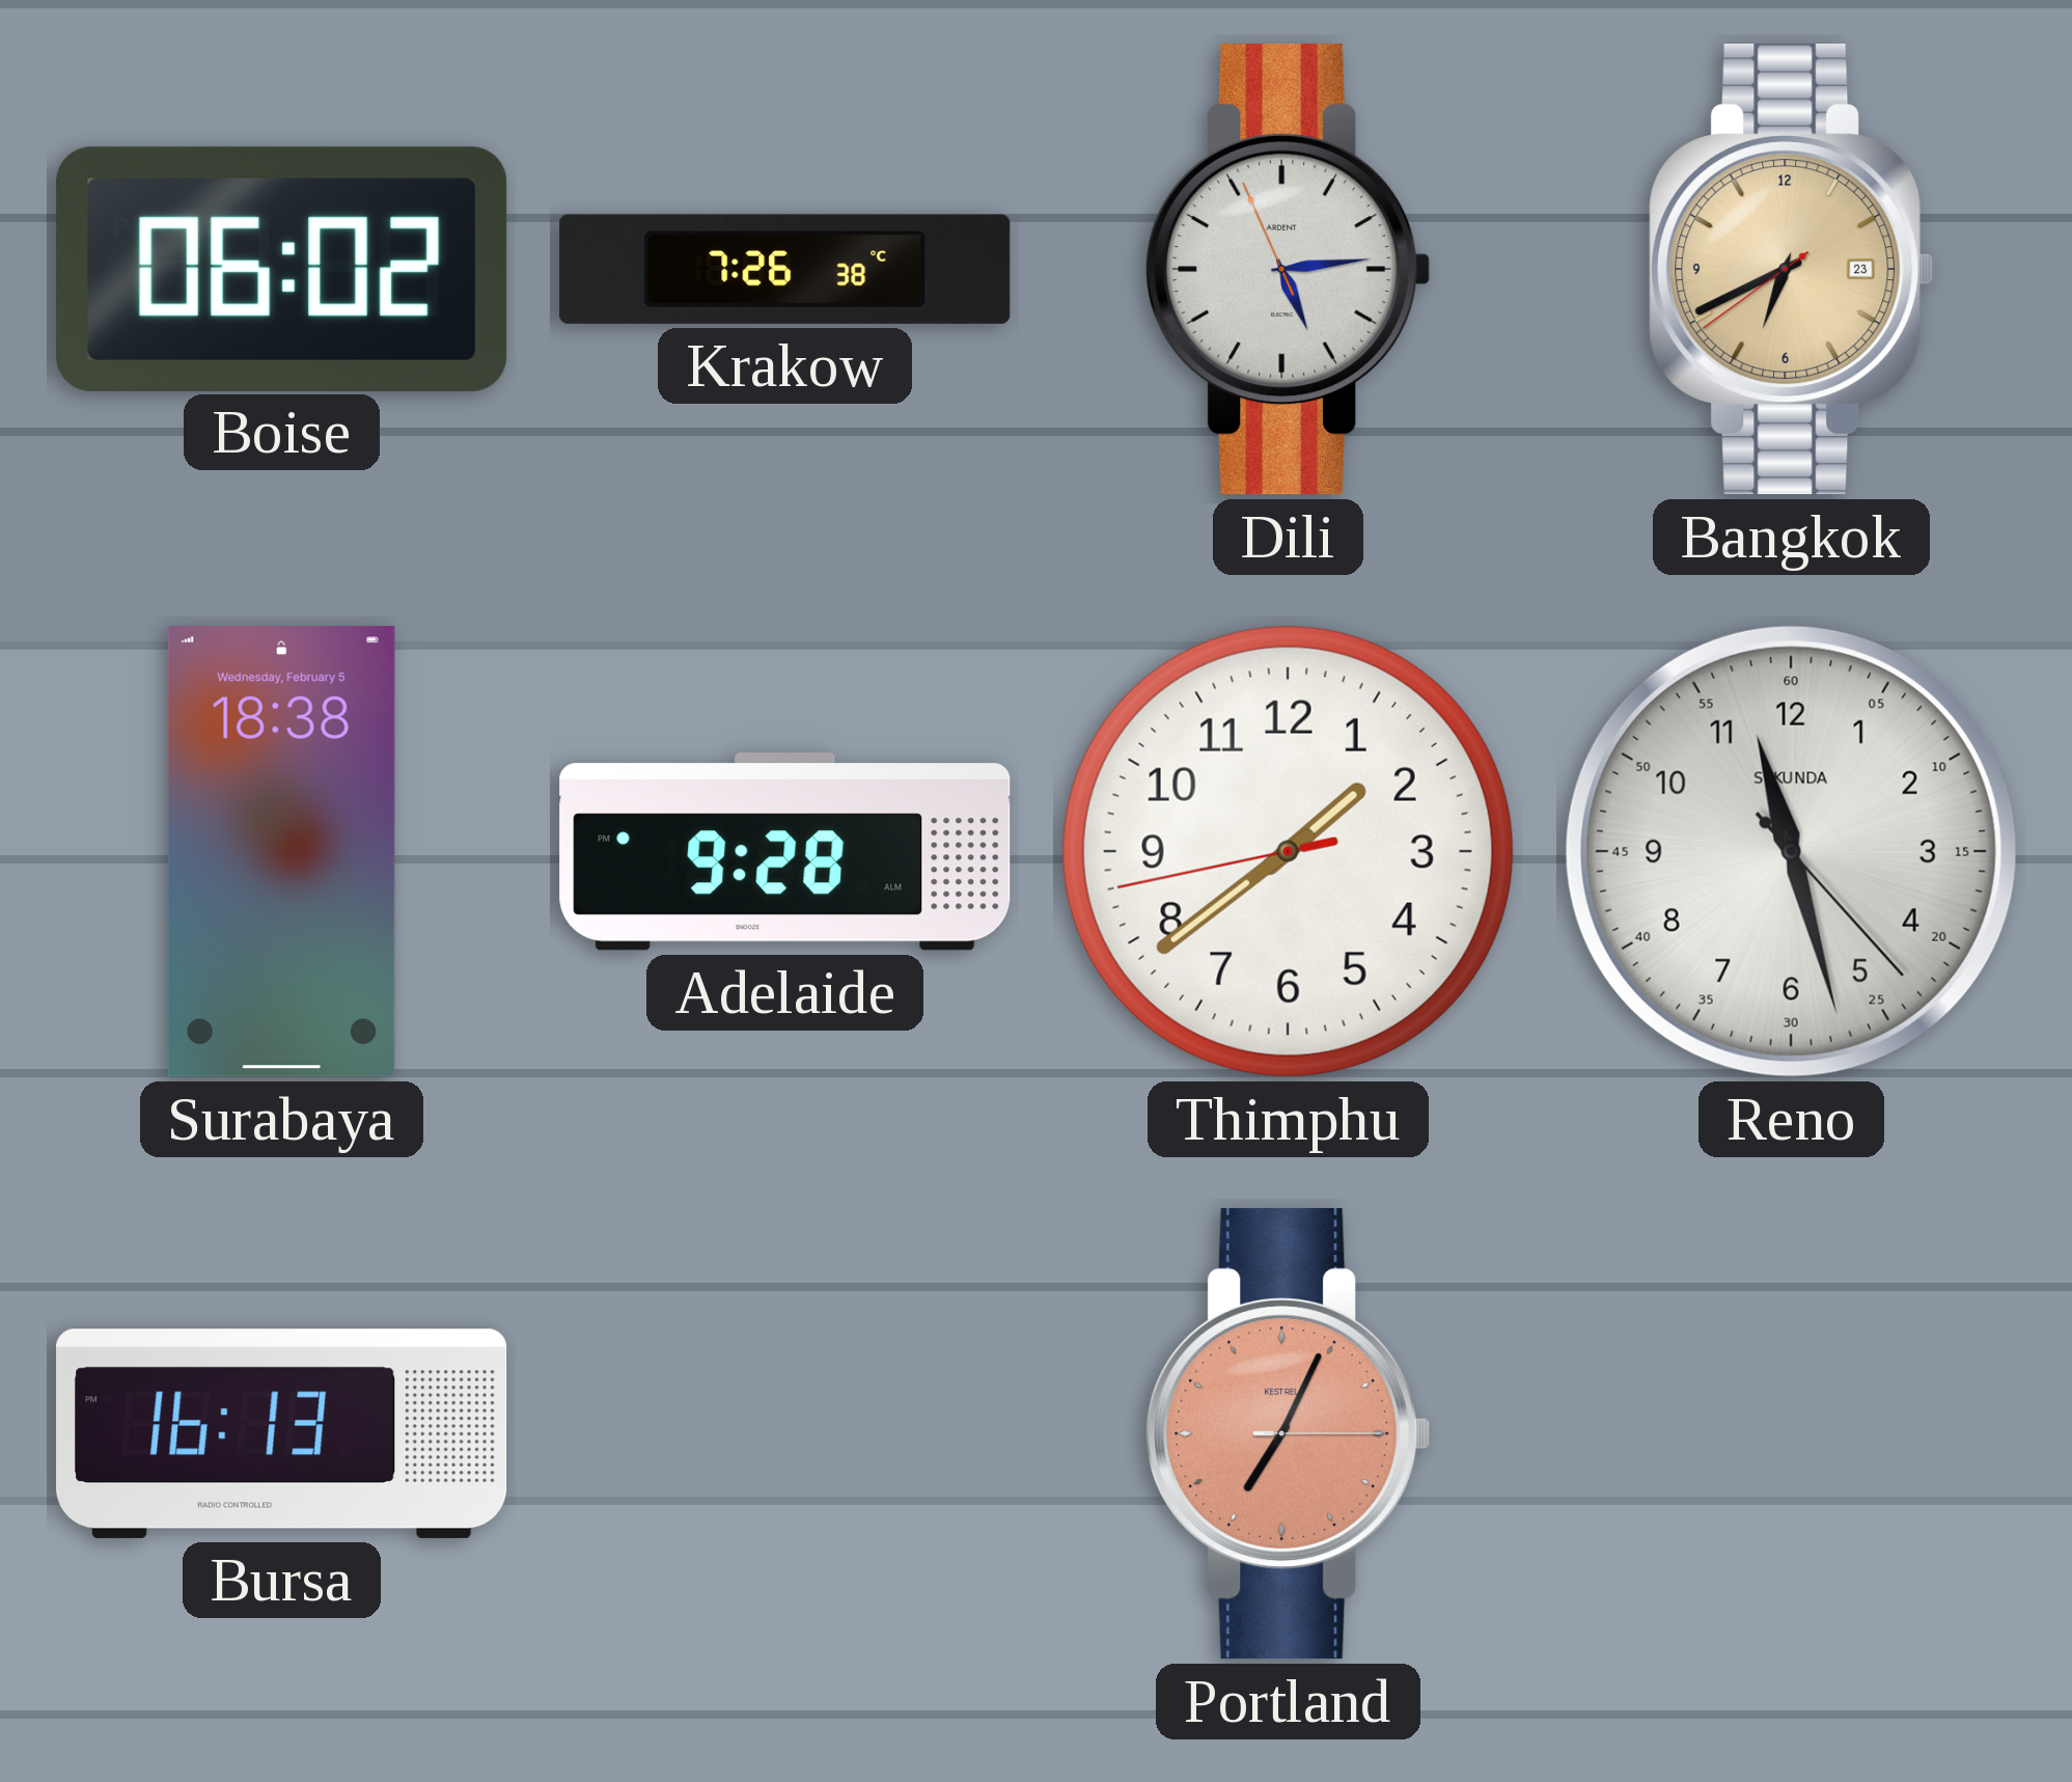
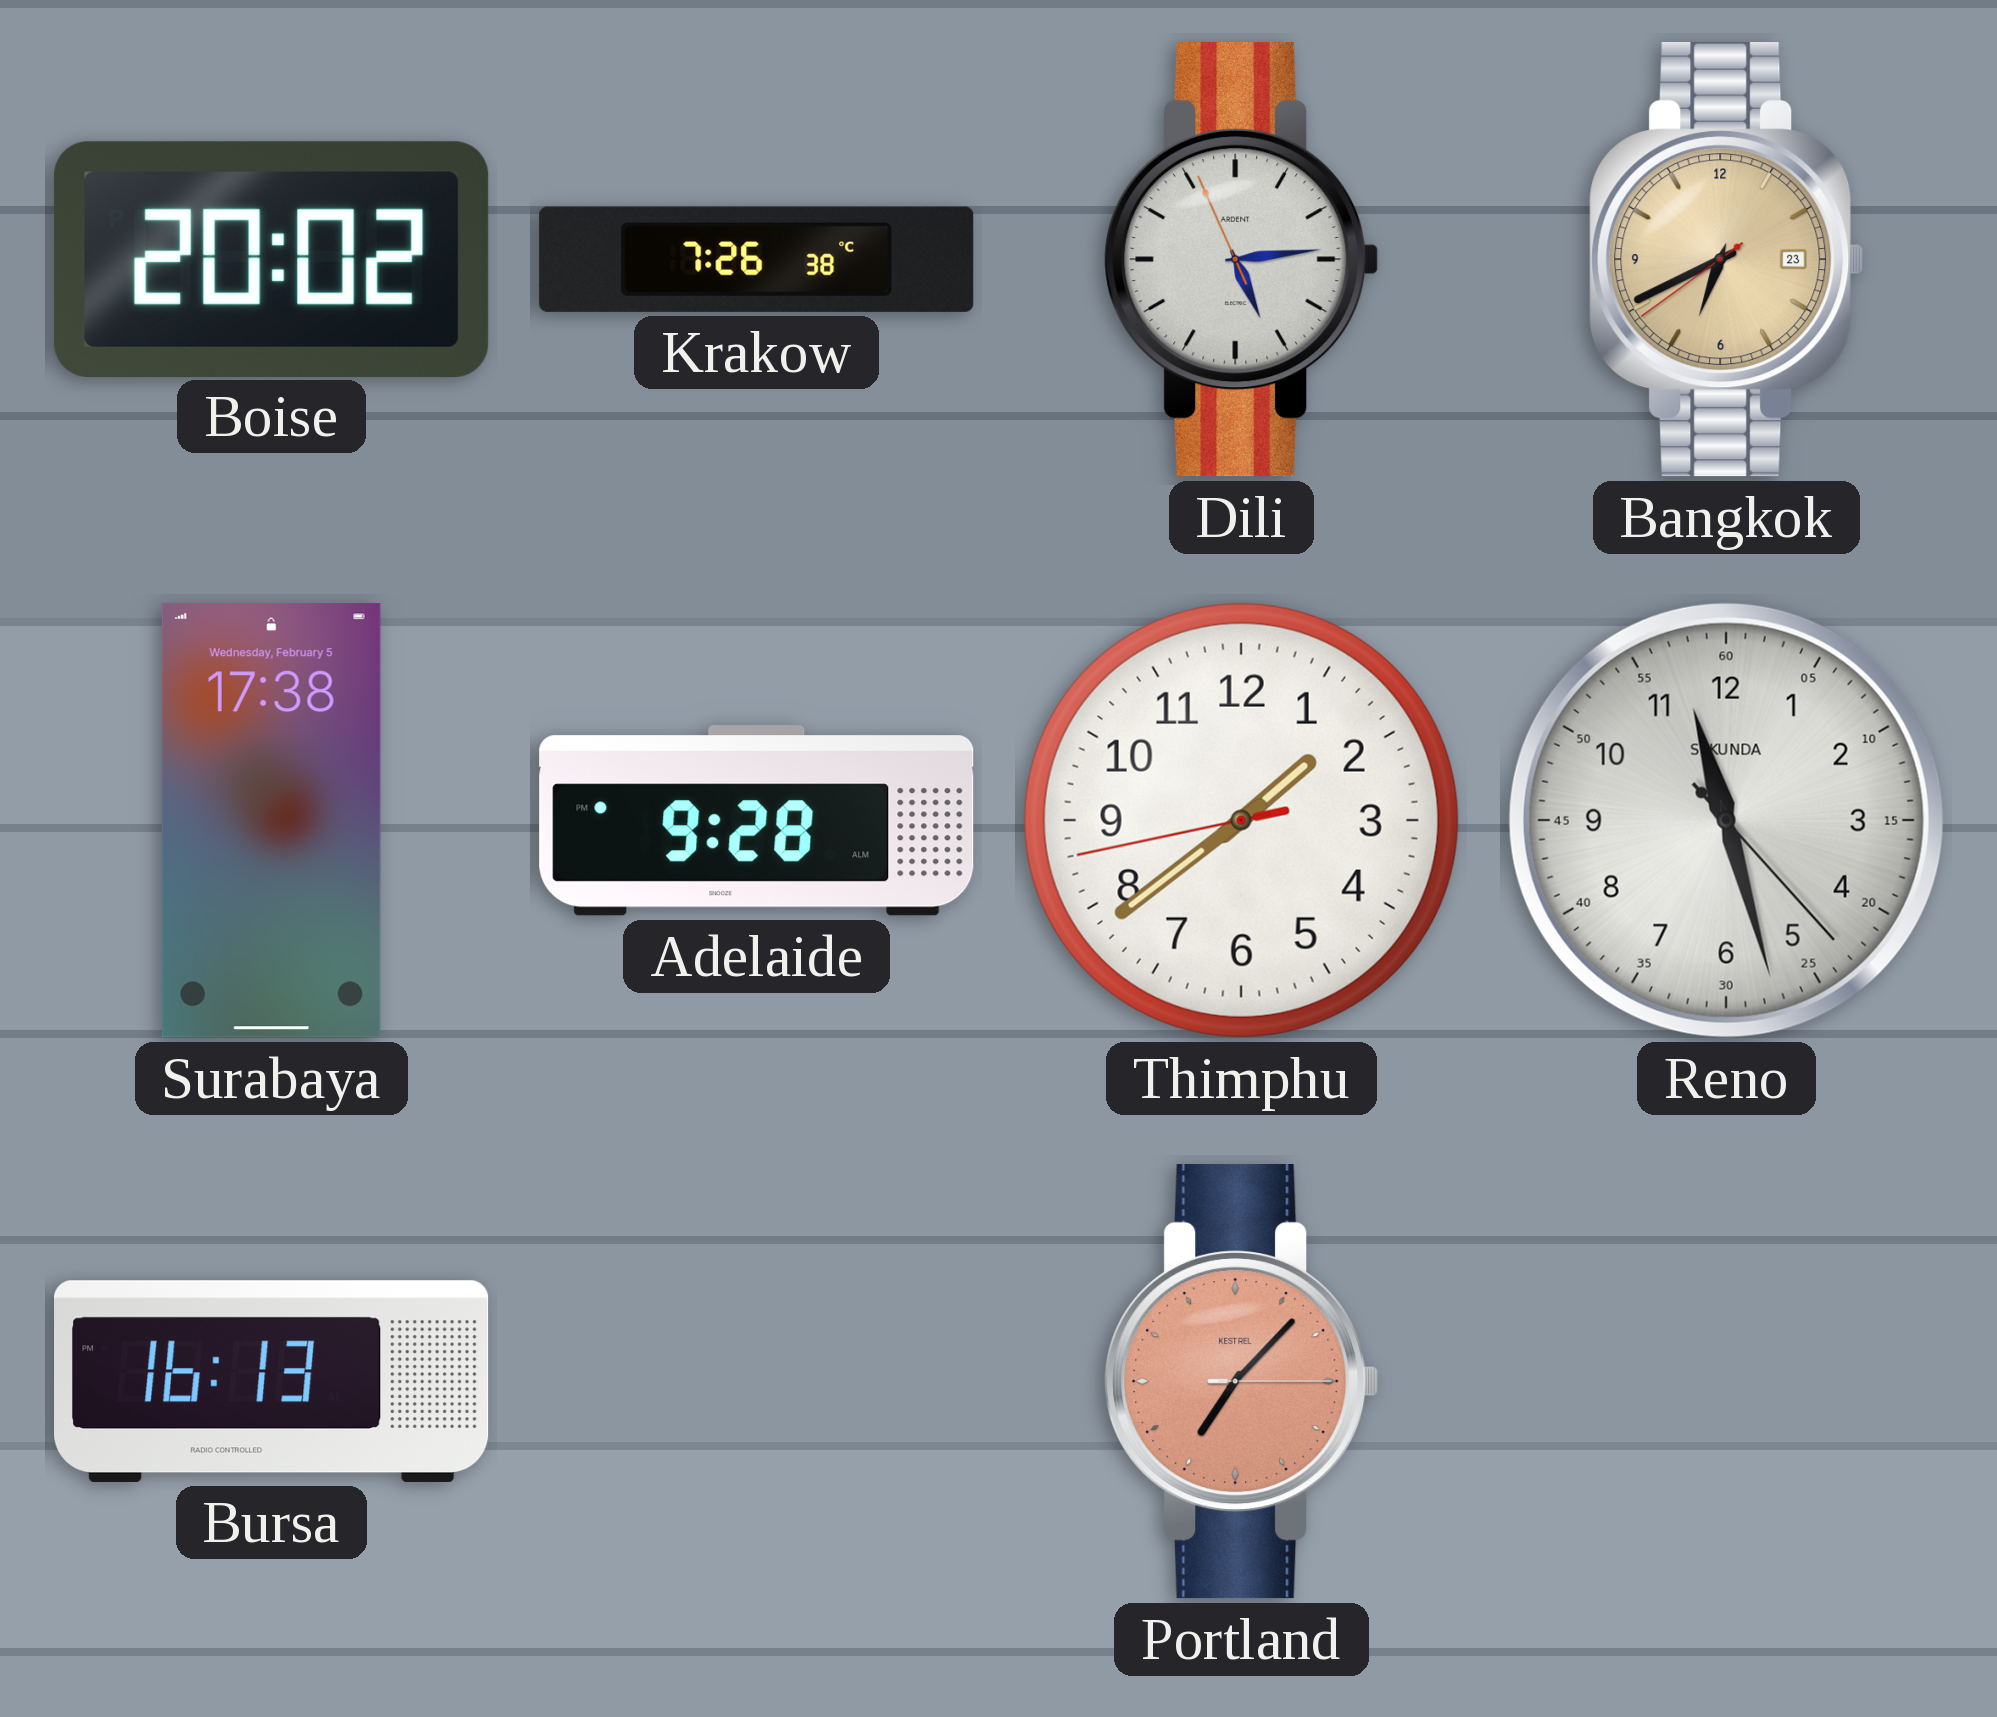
Boise: 06:02 -> 20:02
Surabaya: 18:38 -> 17:38
Portland: 7:04 -> 7:07
